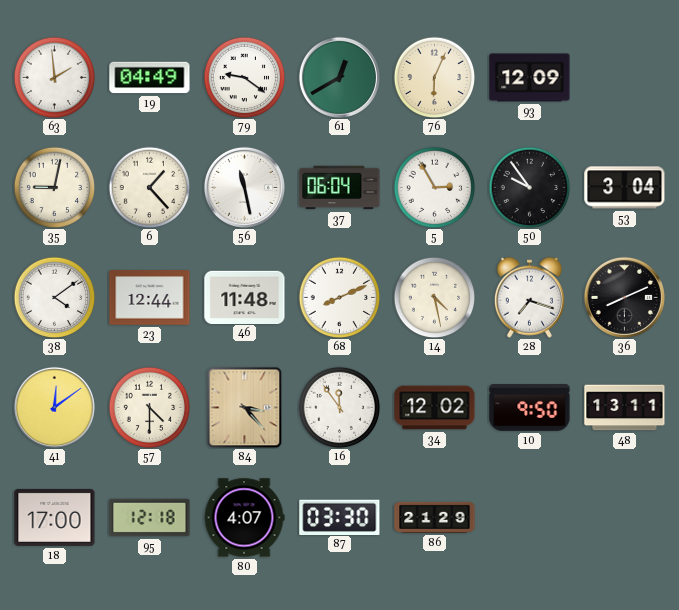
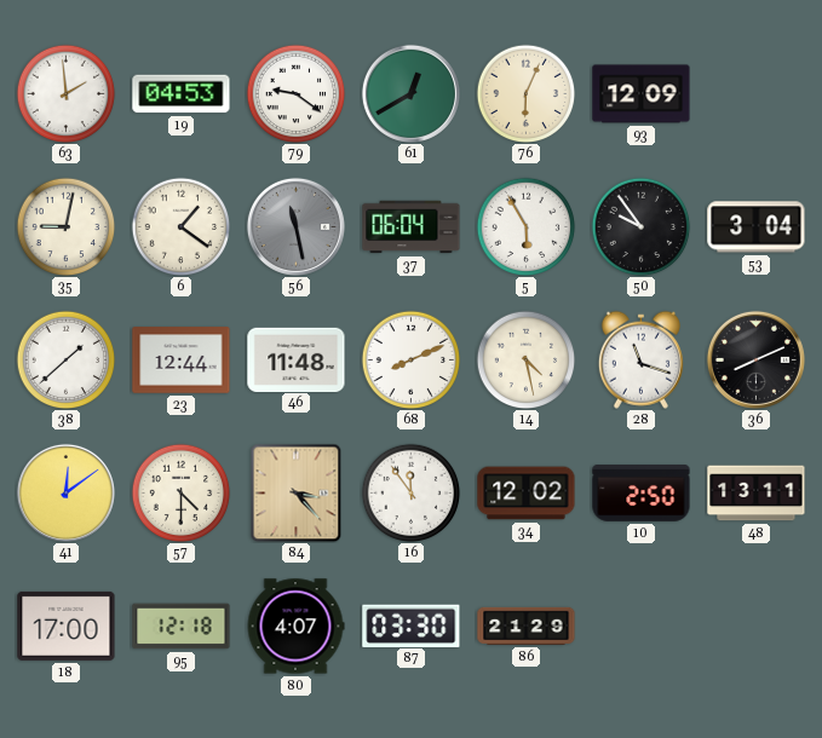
19: 04:49 -> 04:53
6: 1:23 -> 1:21
56 dial: white -> grey
5: 2:55 -> 5:55
38: 4:09 -> 1:38
28: 7:18 -> 11:18
10: 9:50 -> 2:50
